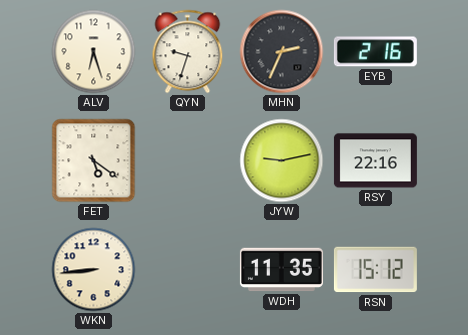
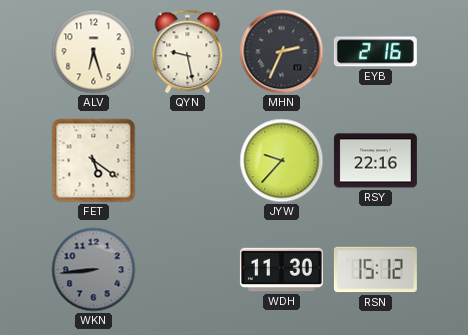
QYN: 9:33 -> 9:28
JYW: 9:13 -> 9:37
WKN dial: cream -> grey
WDH: 11:35 -> 11:30
